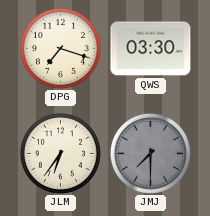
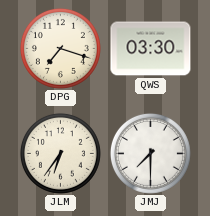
JMJ dial: grey -> white
